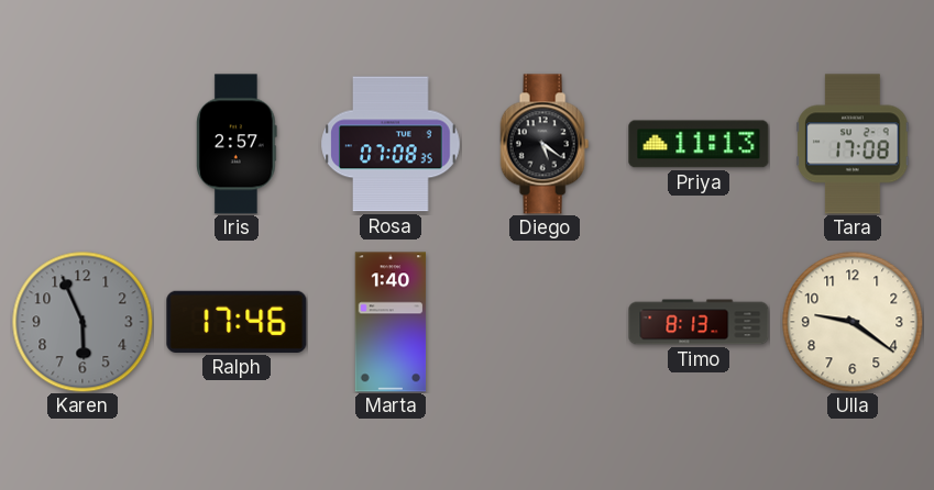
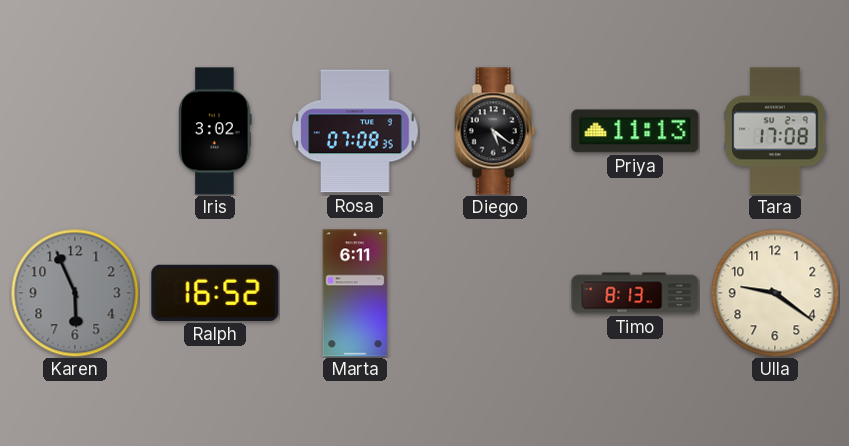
Iris: 2:57 -> 3:02
Ralph: 17:46 -> 16:52
Marta: 1:40 -> 6:11
